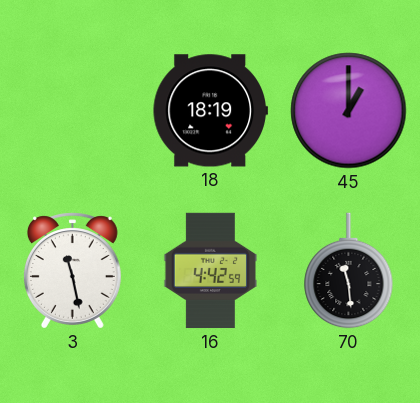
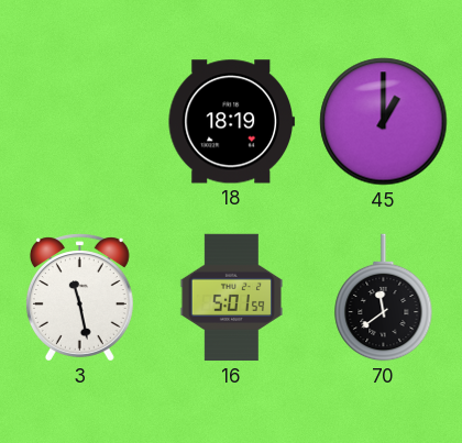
16: 4:42 -> 5:01
70: 11:29 -> 11:39
